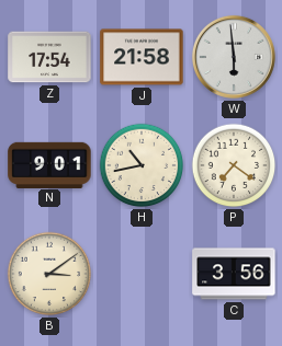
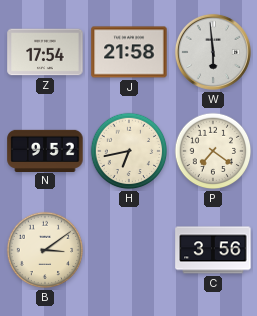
N: 9:01 -> 9:52
H: 10:43 -> 6:43
